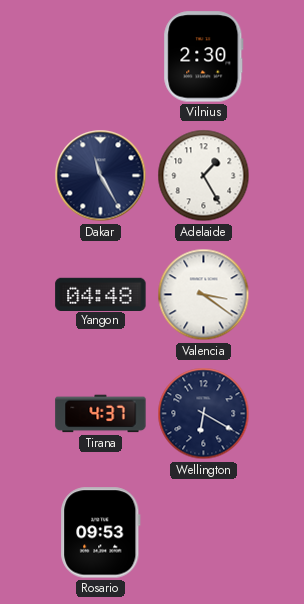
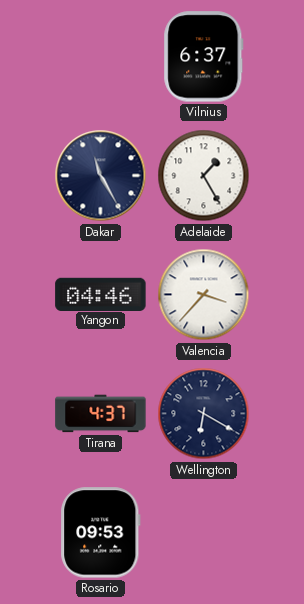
Vilnius: 2:30 -> 6:37
Yangon: 04:48 -> 04:46
Valencia: 3:21 -> 3:37
